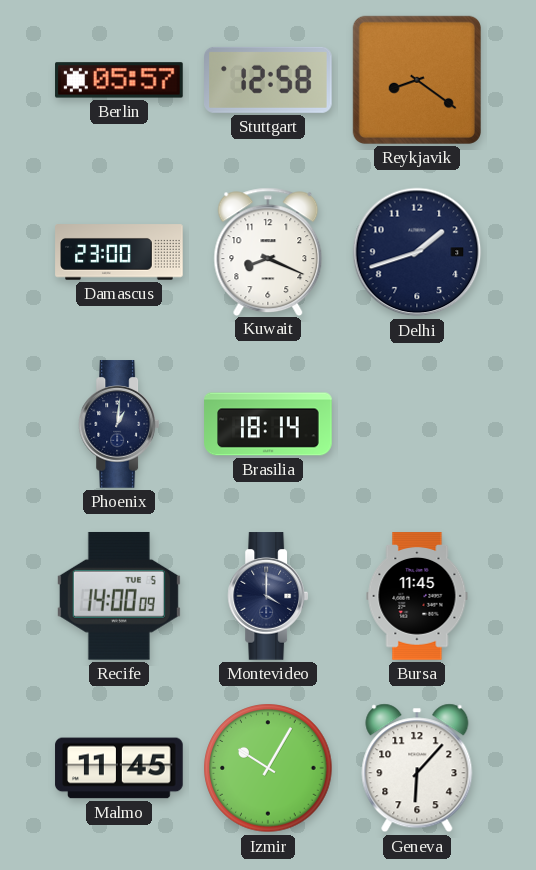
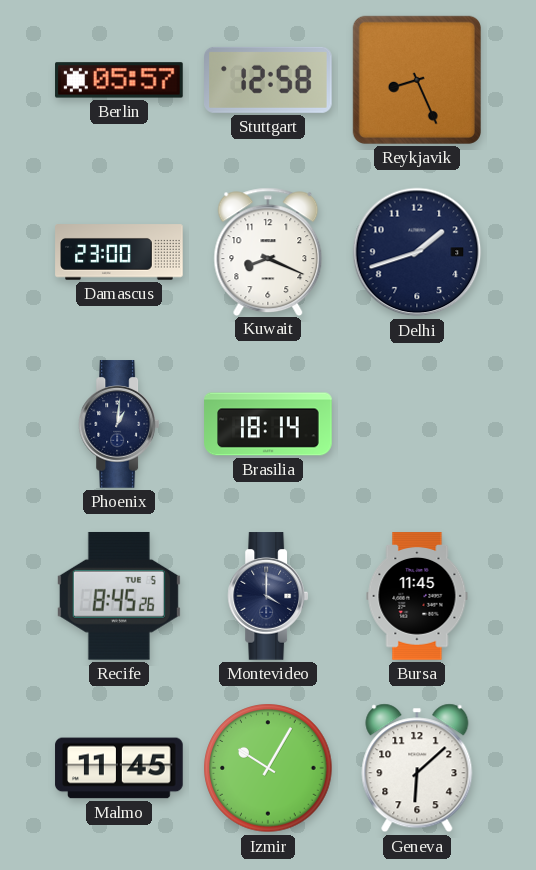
Reykjavik: 8:21 -> 8:26
Recife: 14:00 -> 8:45
Geneva: 6:07 -> 6:08
